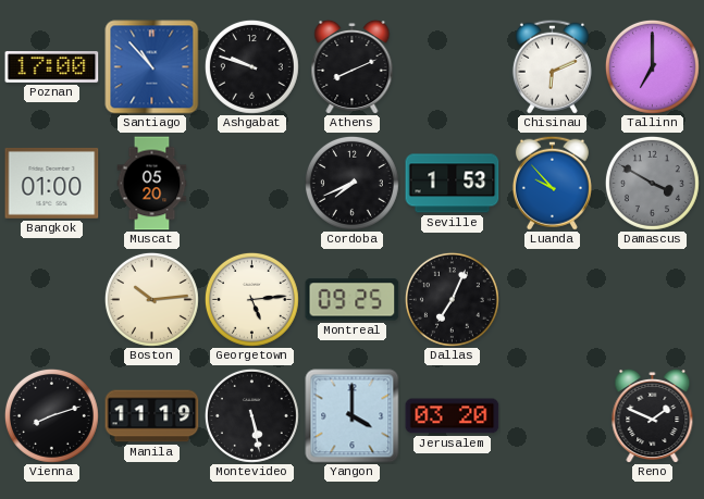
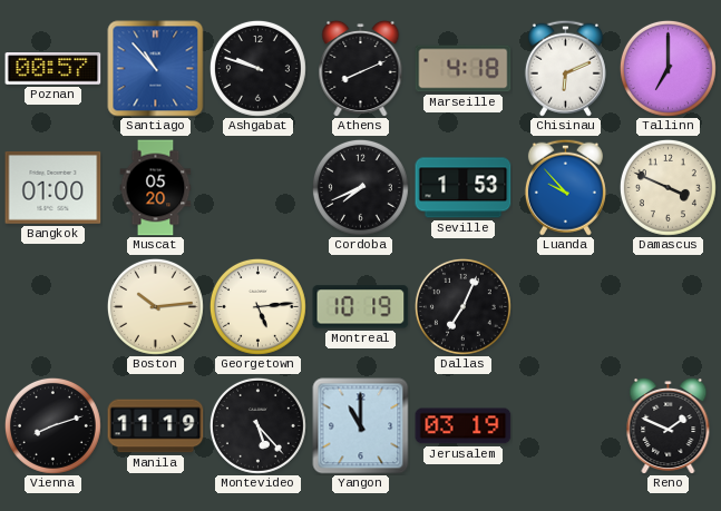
Poznan: 17:00 -> 00:57
Marseille: none -> 4:18
Damascus: 3:50 -> 3:49
Damascus dial: grey -> cream
Montreal: 09:25 -> 10:19
Montevideo: 5:28 -> 5:23
Yangon: 4:00 -> 11:00
Jerusalem: 03:20 -> 03:19
